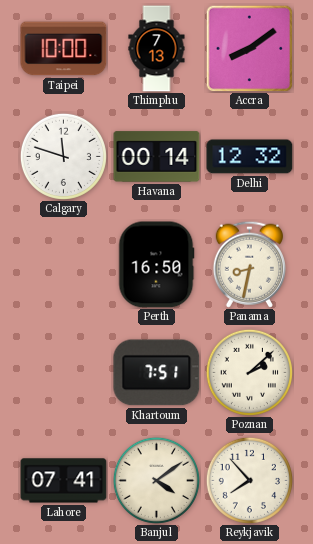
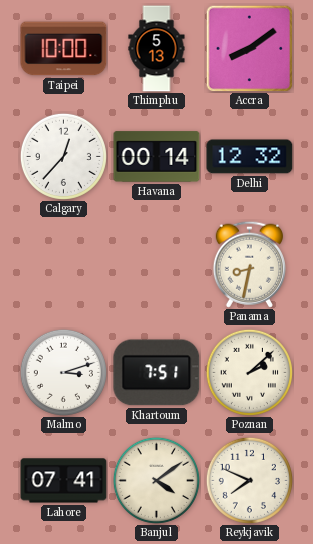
Thimphu: 7:13 -> 5:13
Calgary: 11:48 -> 12:37
Perth: 16:50 -> none
Malmo: none -> 3:12
Reykjavik: 7:53 -> 7:49
